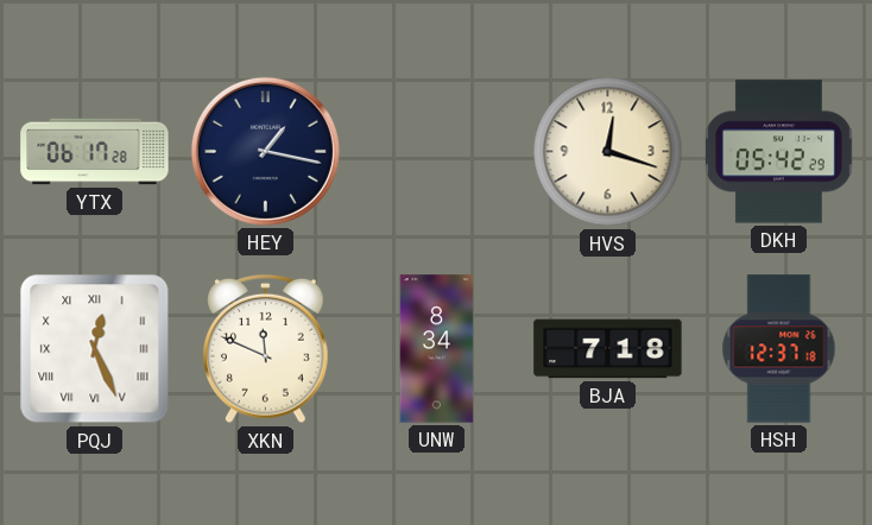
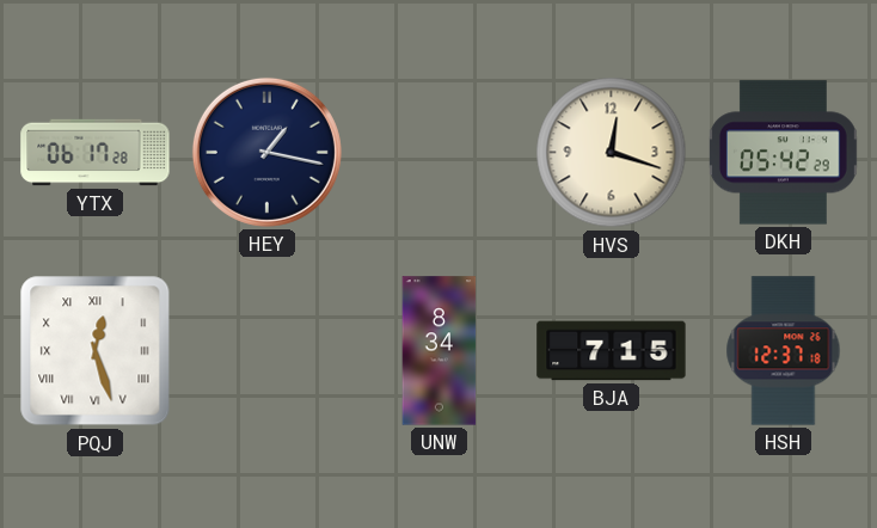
PQJ: 12:26 -> 12:27
XKN: 11:49 -> none
BJA: 7:18 -> 7:15
